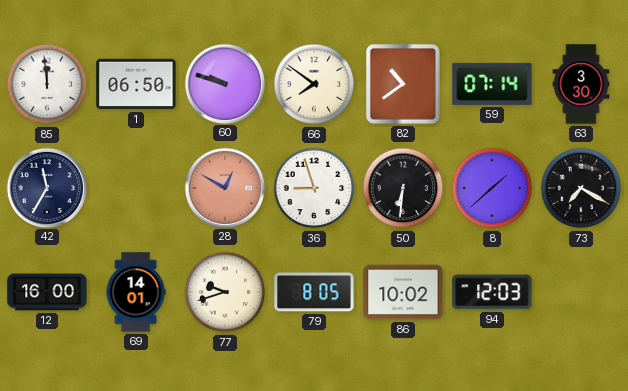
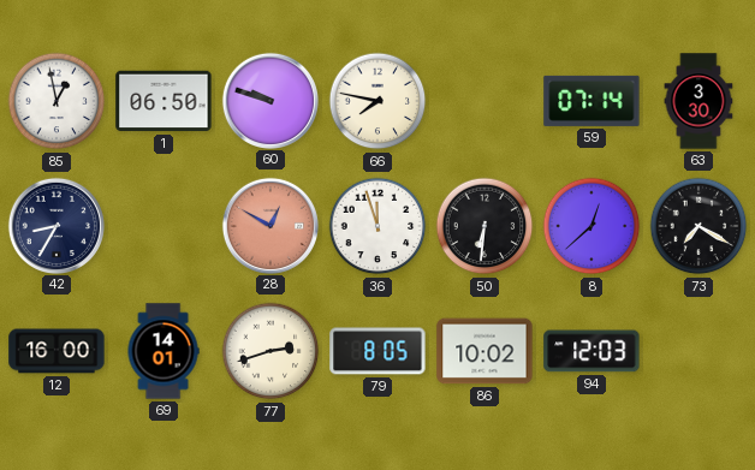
85: 11:59 -> 12:58
66: 7:51 -> 7:47
82: 10:39 -> none
42: 11:35 -> 8:35
36: 8:57 -> 11:57
8: 1:38 -> 12:38
77: 9:42 -> 2:42
